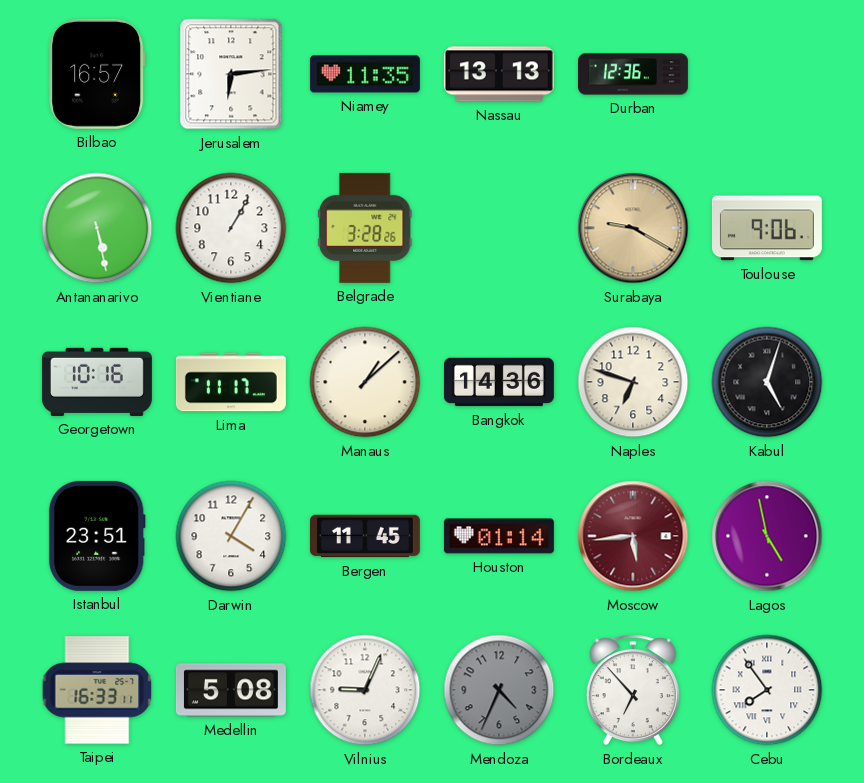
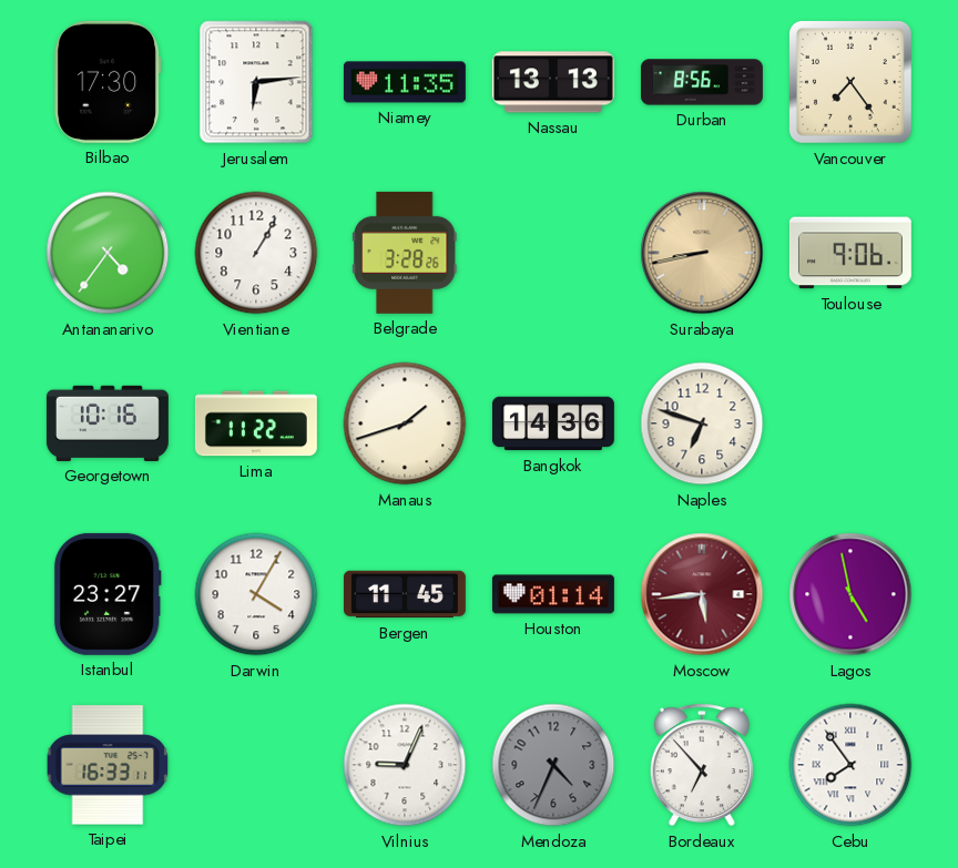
Bilbao: 16:57 -> 17:30
Durban: 12:36 -> 8:56
Vancouver: none -> 7:24
Antananarivo: 5:28 -> 4:36
Surabaya: 9:20 -> 8:43
Lima: 11:17 -> 11:22
Manaus: 1:08 -> 1:42
Kabul: 5:03 -> none
Istanbul: 23:51 -> 23:27
Medellin: 5:08 -> none
